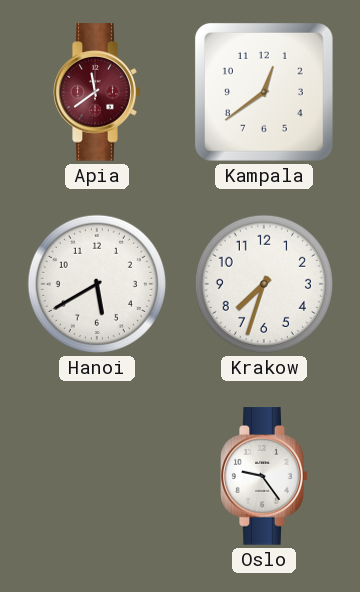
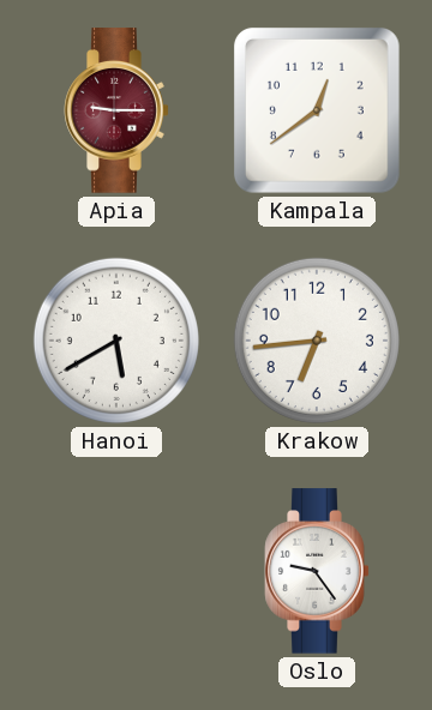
Apia: 11:39 -> 9:15
Krakow: 7:33 -> 6:44
